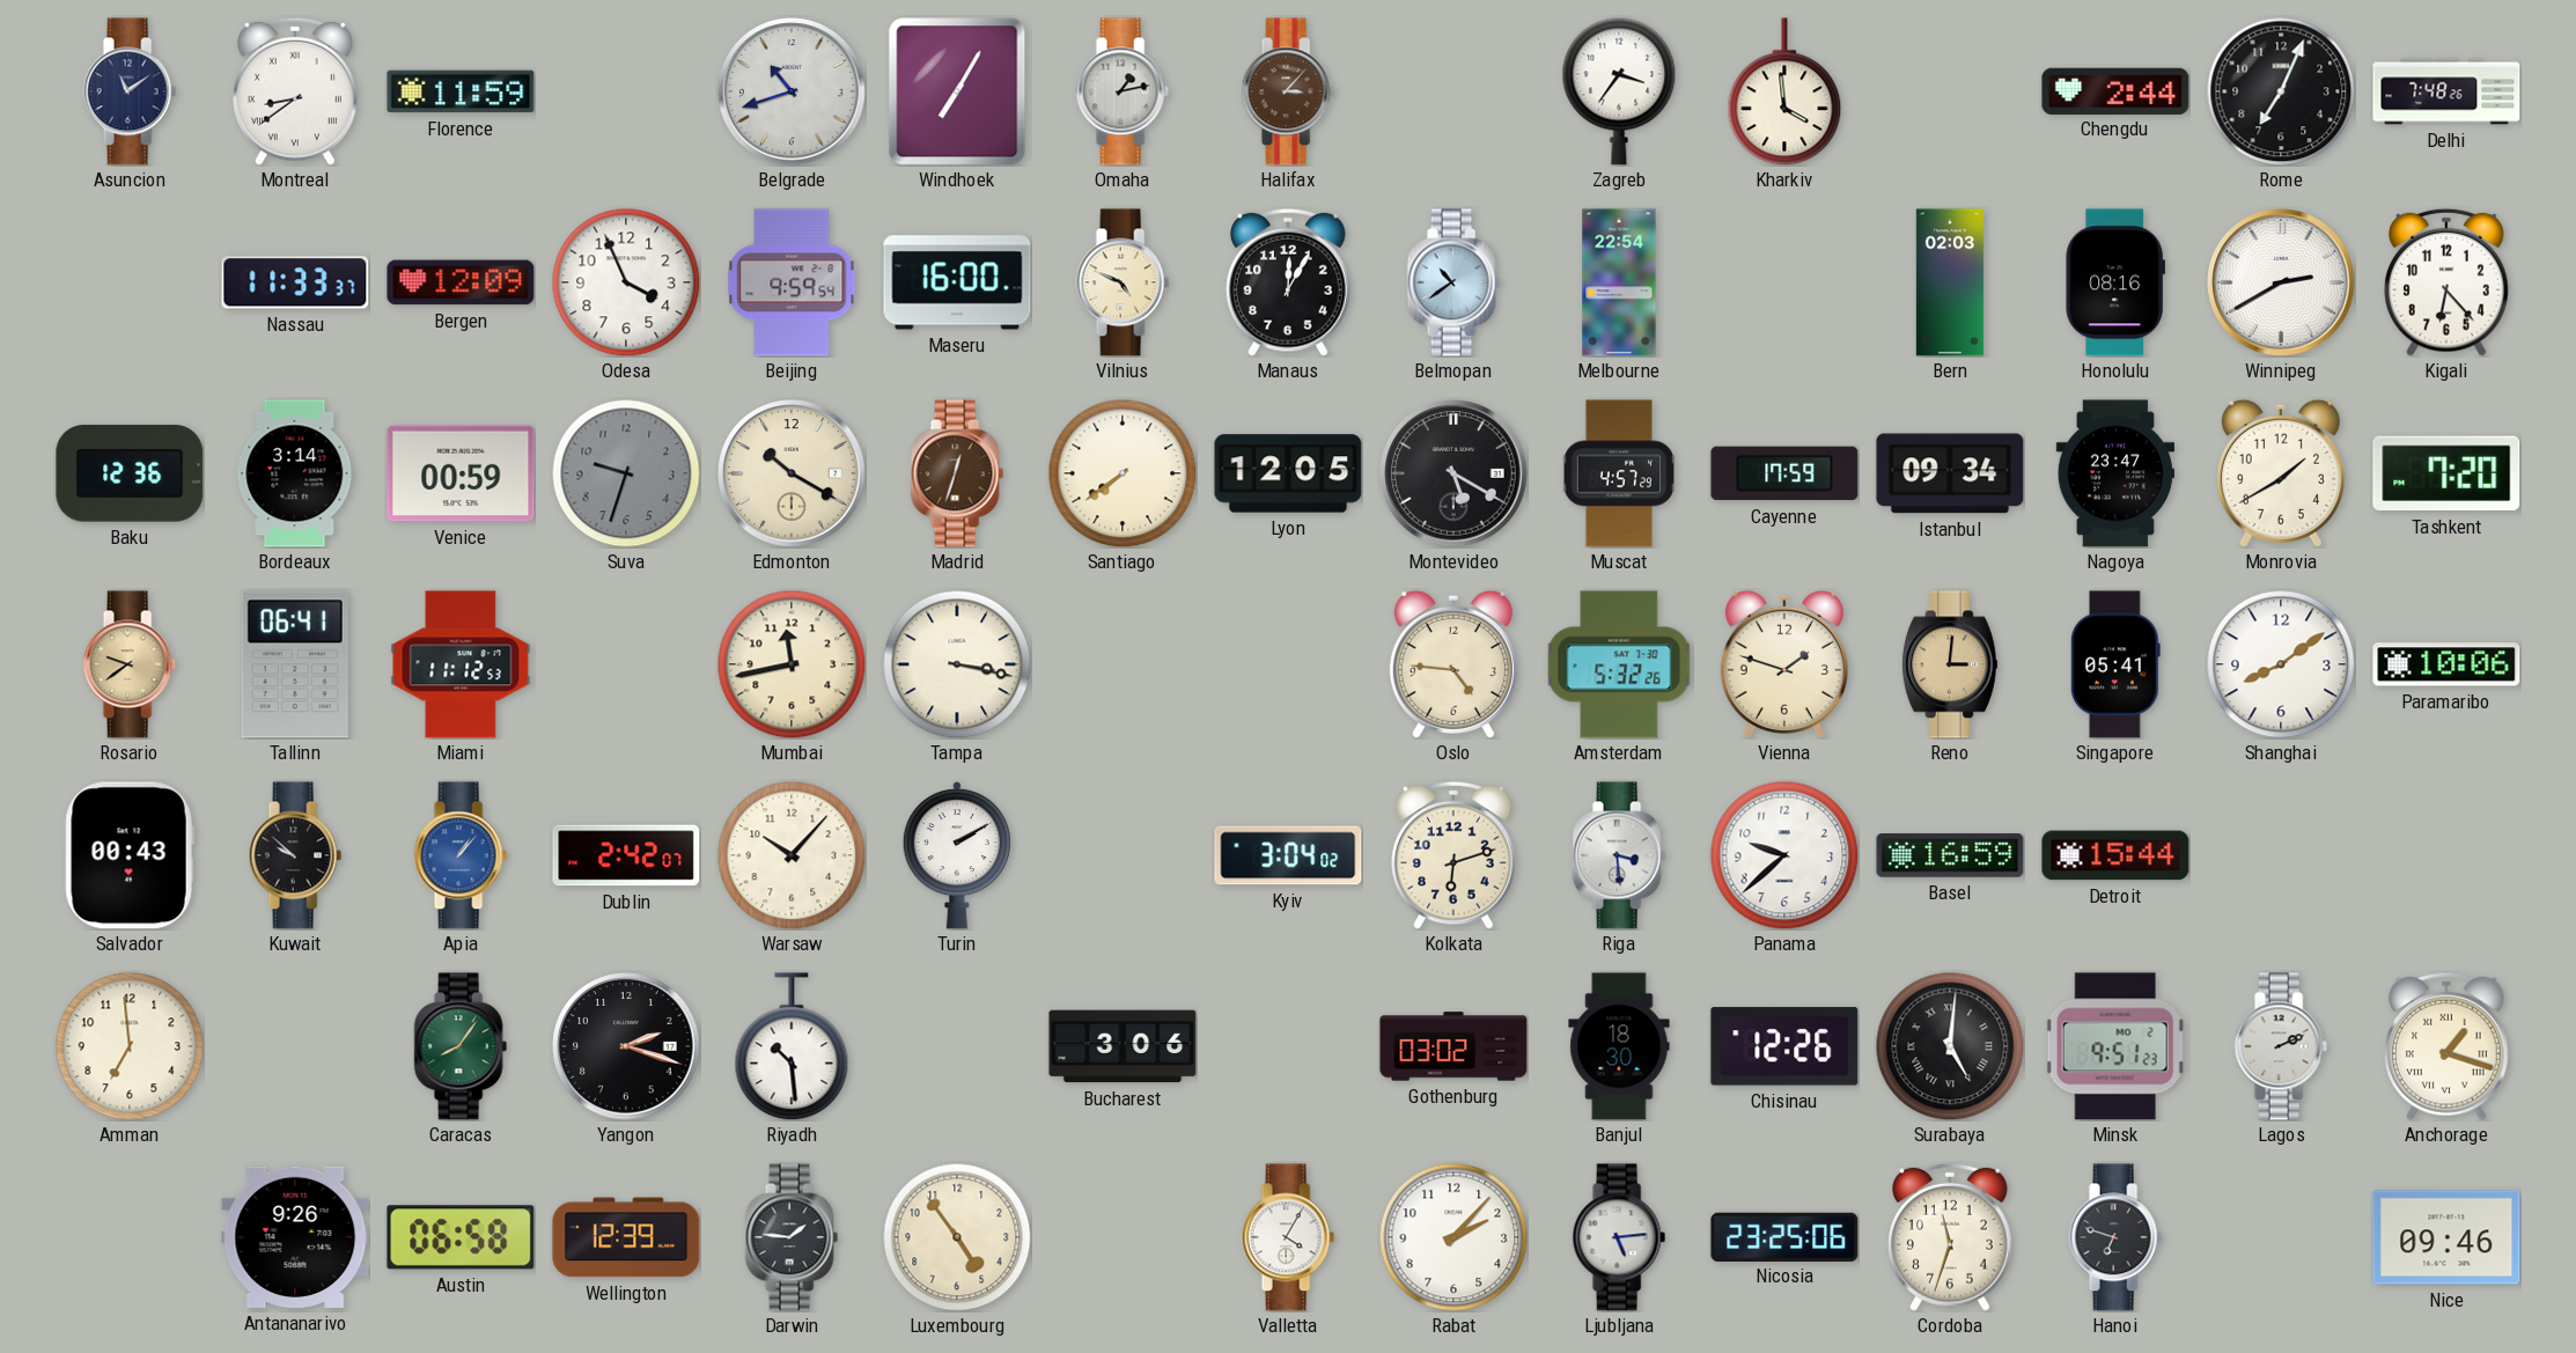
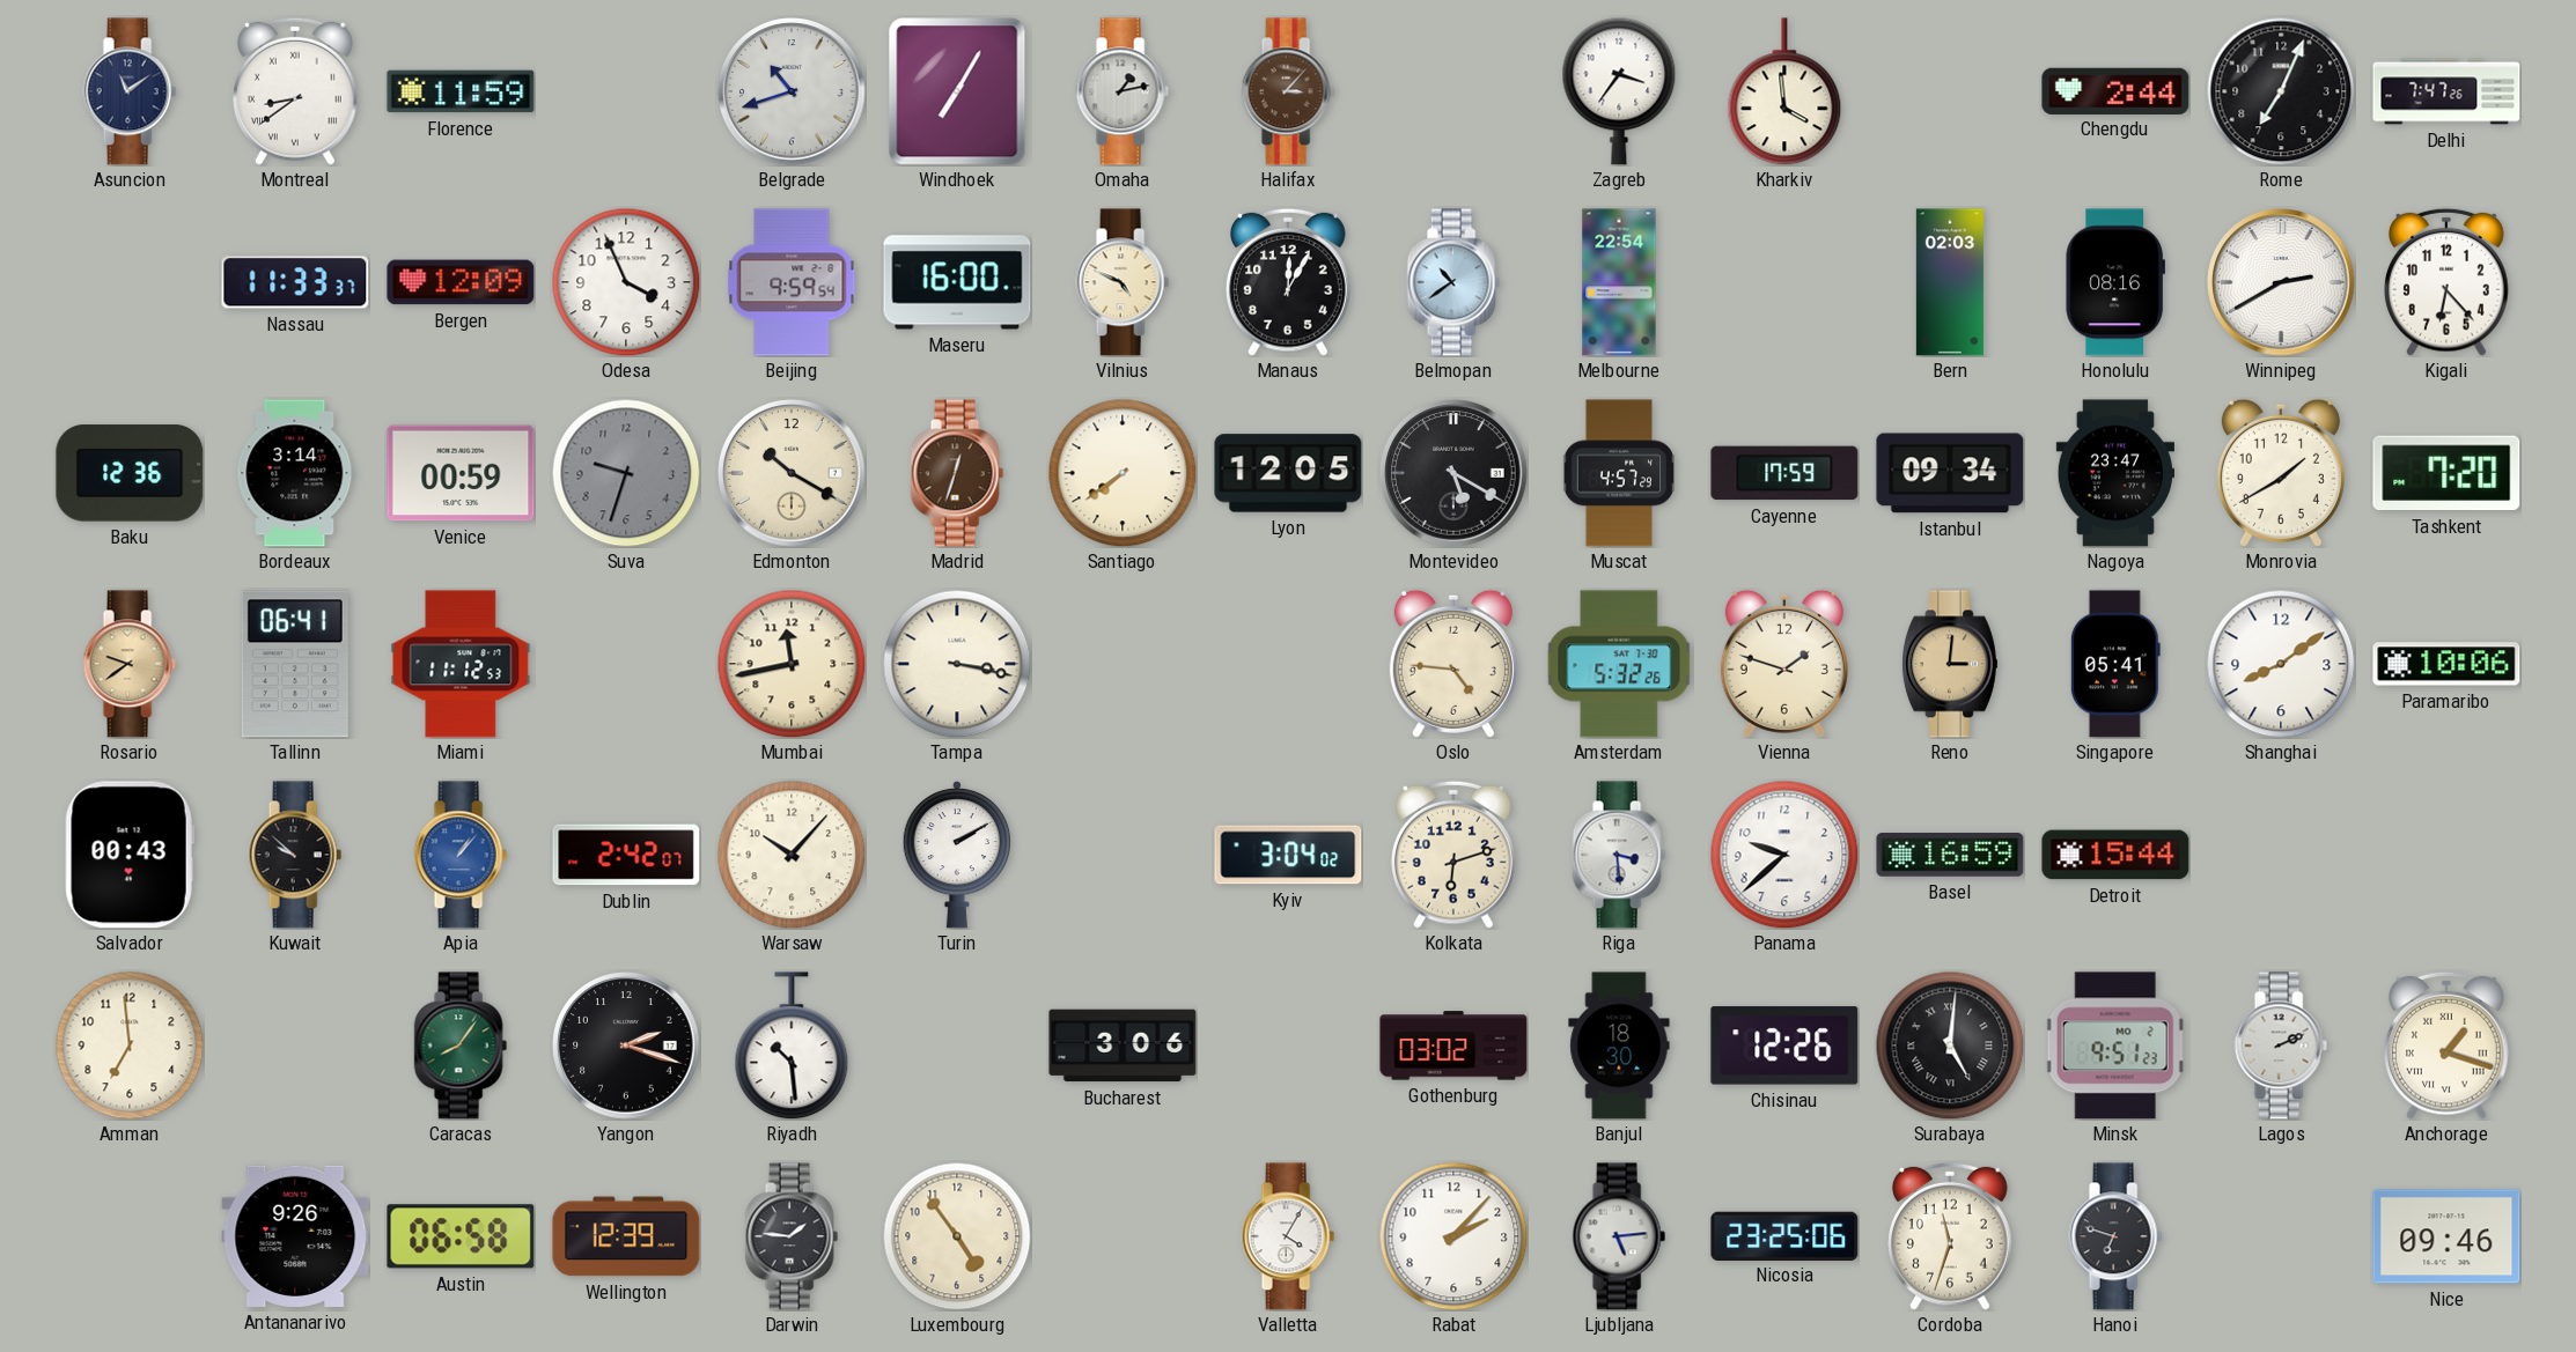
Delhi: 7:48 -> 7:47
